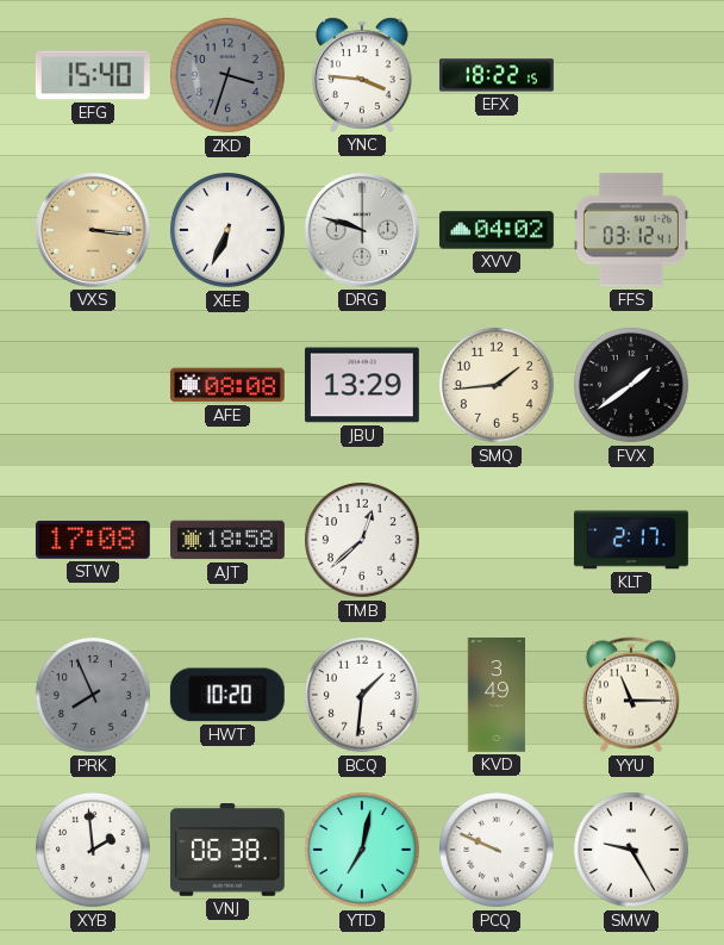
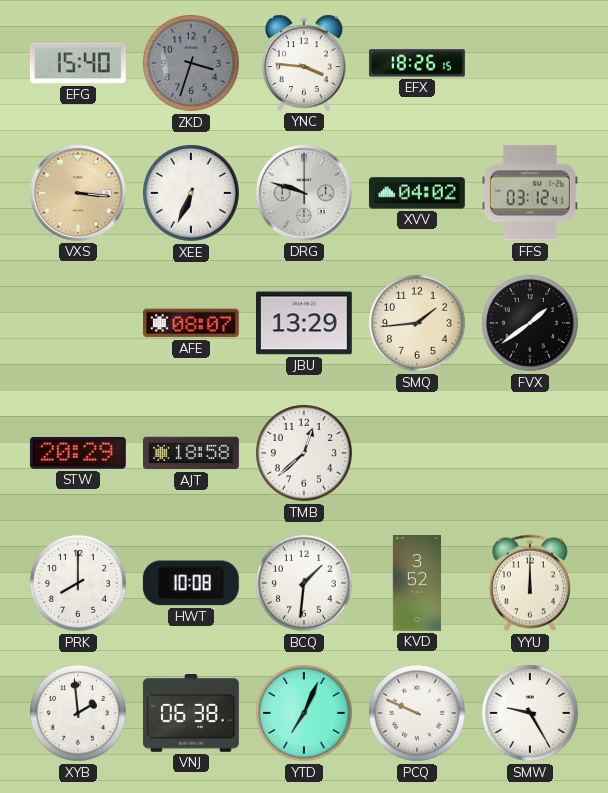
EFX: 18:22 -> 18:26
AFE: 08:08 -> 08:07
STW: 17:08 -> 20:29
KLT: 2:17 -> none
PRK: 7:56 -> 8:00
PRK dial: grey -> white
HWT: 10:20 -> 10:08
KVD: 3:49 -> 3:52
YYU: 11:15 -> 12:00
YTD: 7:02 -> 7:04
